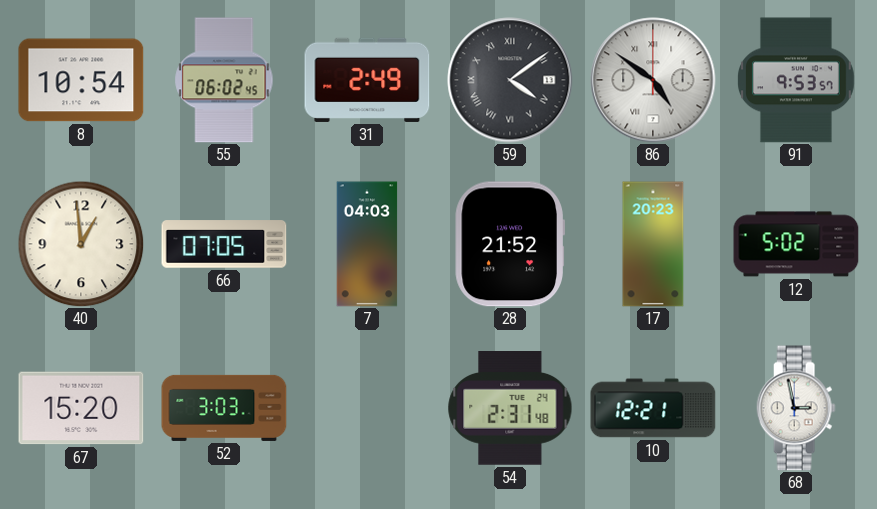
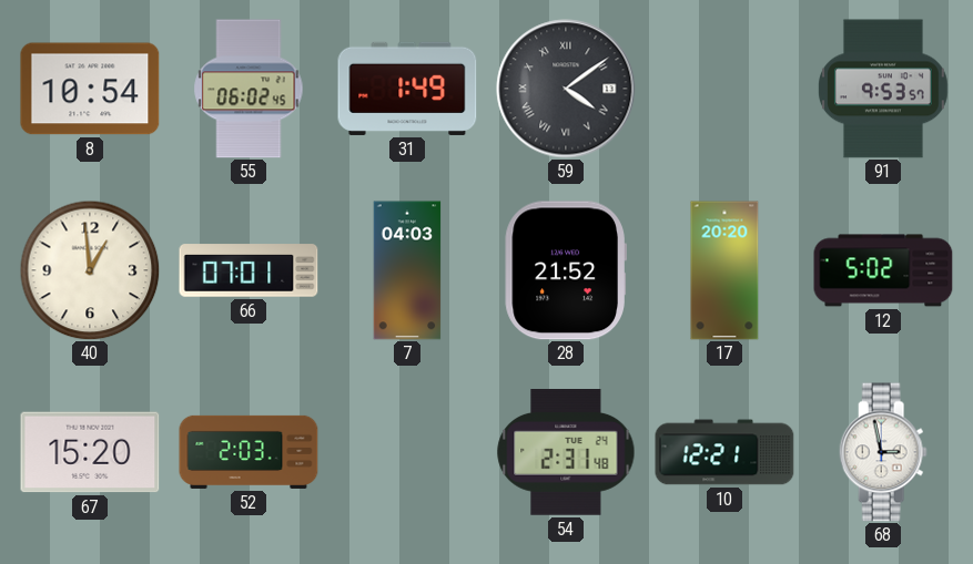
31: 2:49 -> 1:49
86: 4:51 -> none
66: 07:05 -> 07:01
17: 20:23 -> 20:20
52: 3:03 -> 2:03
